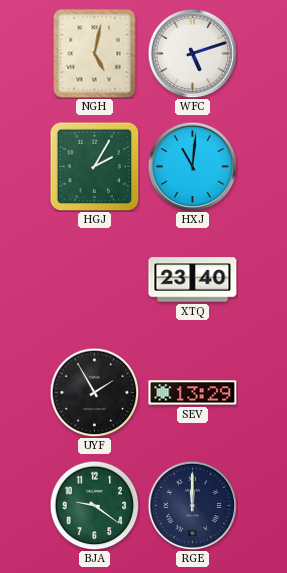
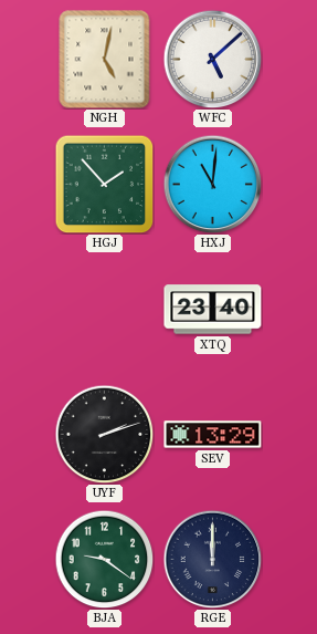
WFC: 5:12 -> 5:08
HGJ: 2:05 -> 1:53
UYF: 1:55 -> 2:12
